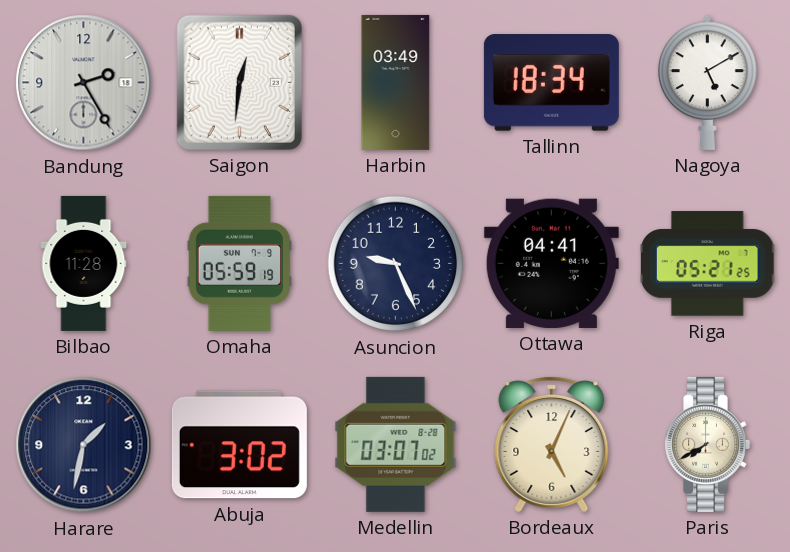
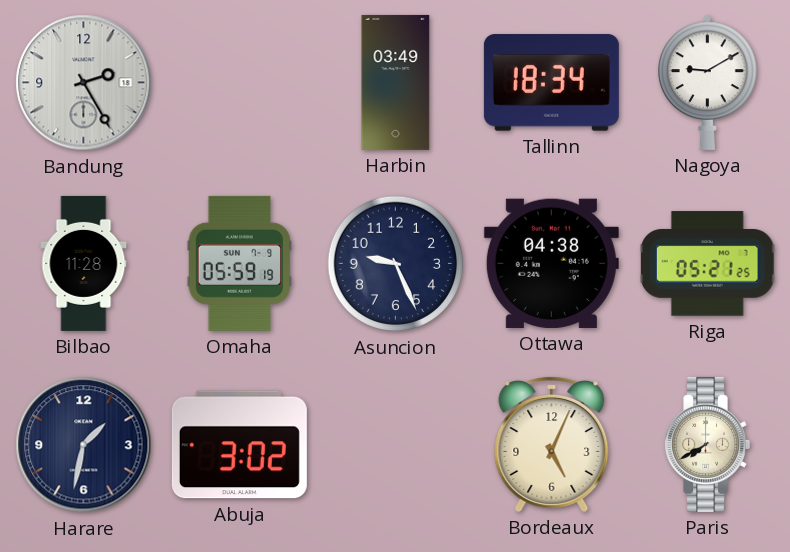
Saigon: 12:31 -> none
Nagoya: 5:10 -> 9:10
Ottawa: 04:41 -> 04:38
Medellin: 03:07 -> none
